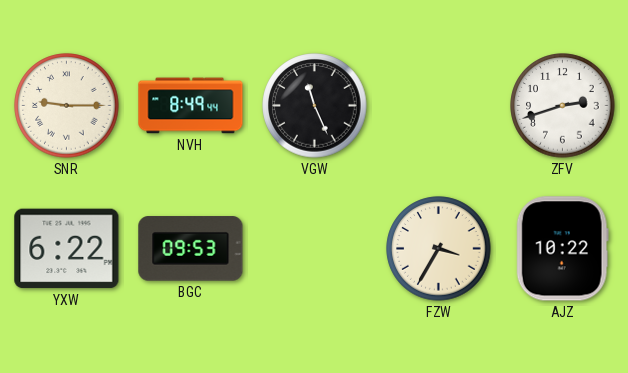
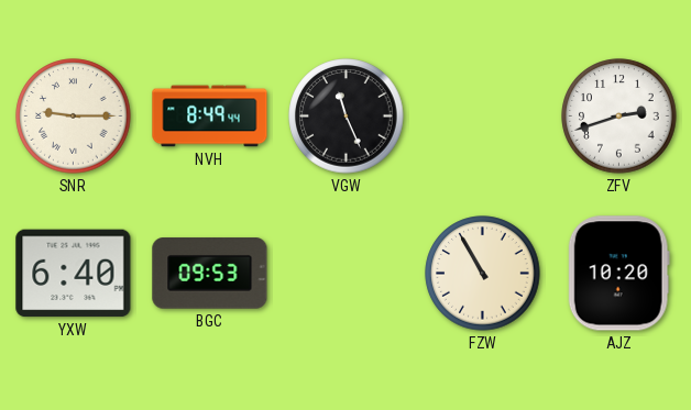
YXW: 6:22 -> 6:40
FZW: 3:35 -> 10:55
AJZ: 10:22 -> 10:20
